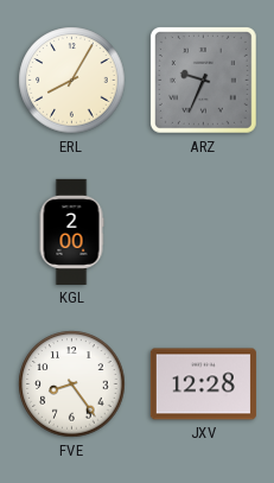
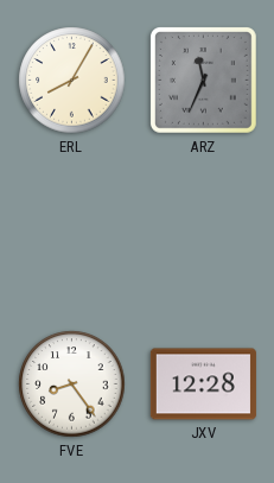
ARZ: 9:34 -> 11:34
KGL: 2:00 -> none
